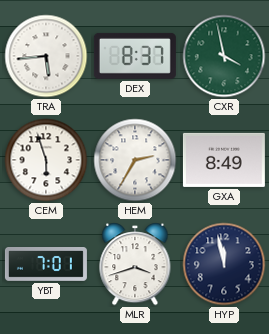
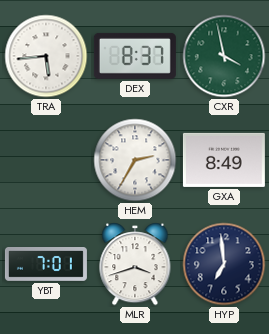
CEM: 5:57 -> none
HYP: 11:58 -> 6:59
